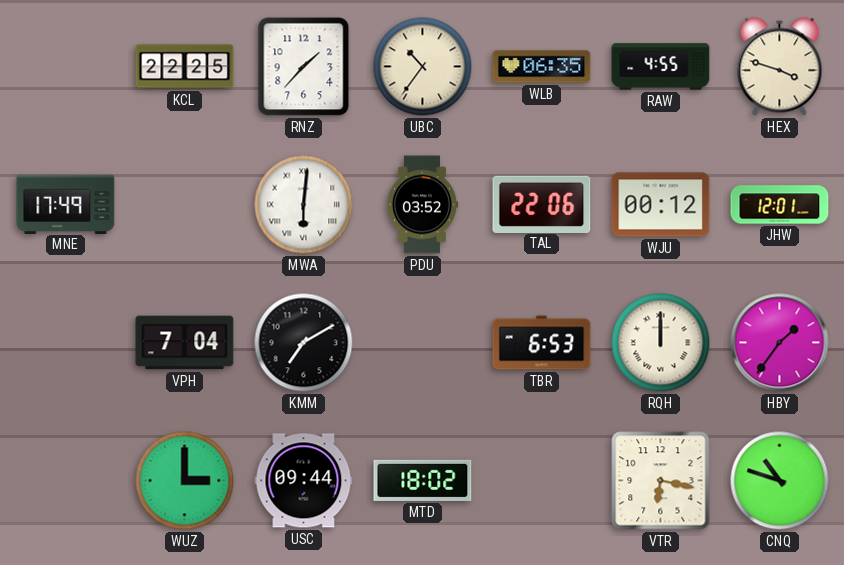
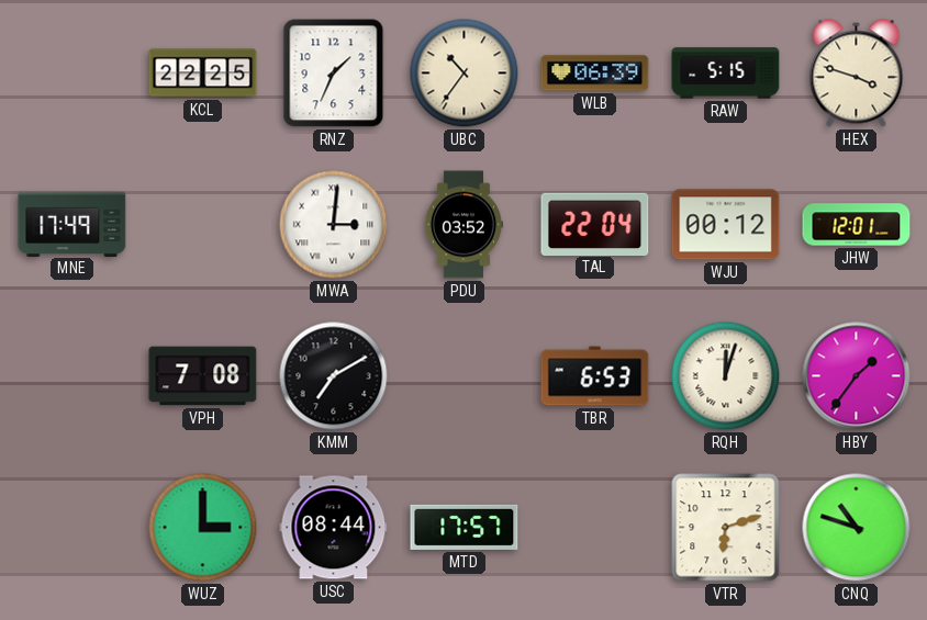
RNZ: 1:37 -> 1:34
WLB: 06:35 -> 06:39
RAW: 4:55 -> 5:15
MWA: 6:01 -> 3:01
TAL: 22:06 -> 22:04
VPH: 7:04 -> 7:08
RQH: 12:00 -> 12:03
USC: 09:44 -> 08:44
MTD: 18:02 -> 17:57
VTR: 6:17 -> 6:12
